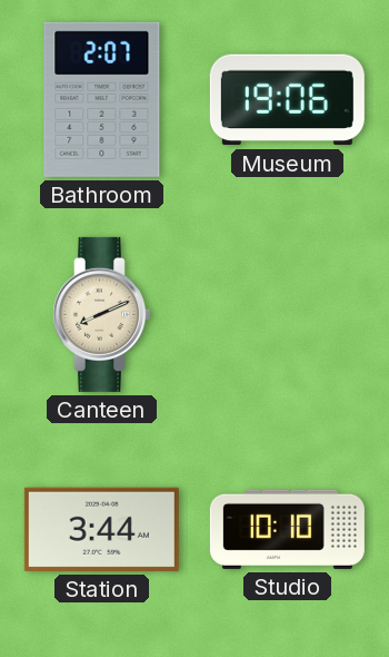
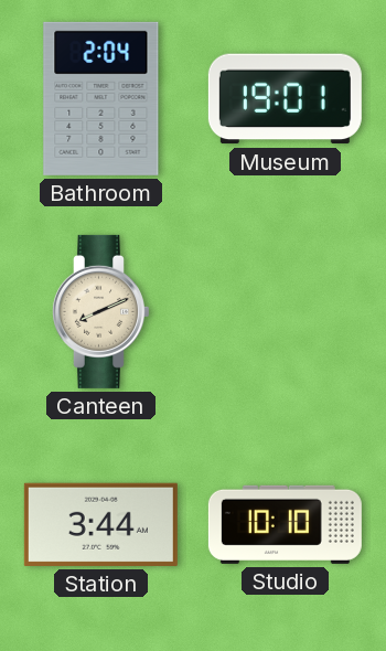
Bathroom: 2:07 -> 2:04
Museum: 19:06 -> 19:01
